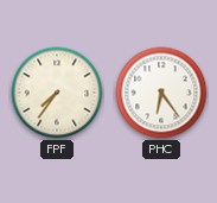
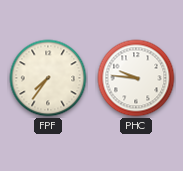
PHC: 6:24 -> 9:46
